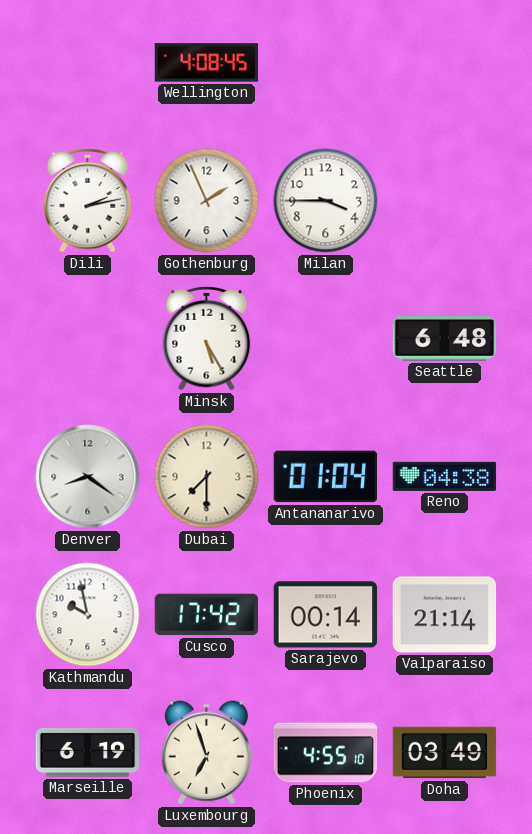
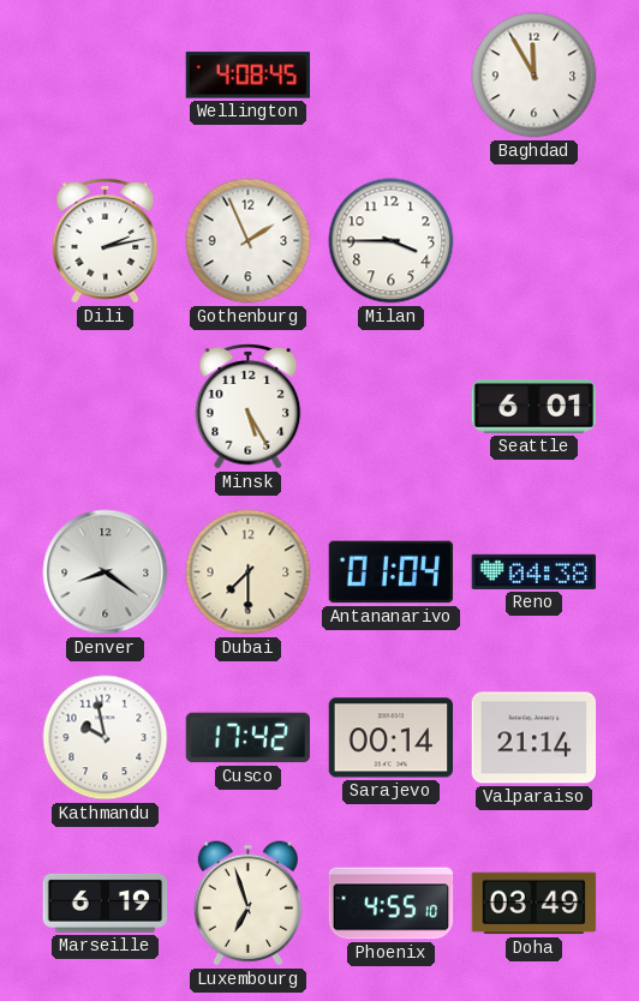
Baghdad: none -> 11:55
Seattle: 6:48 -> 6:01
